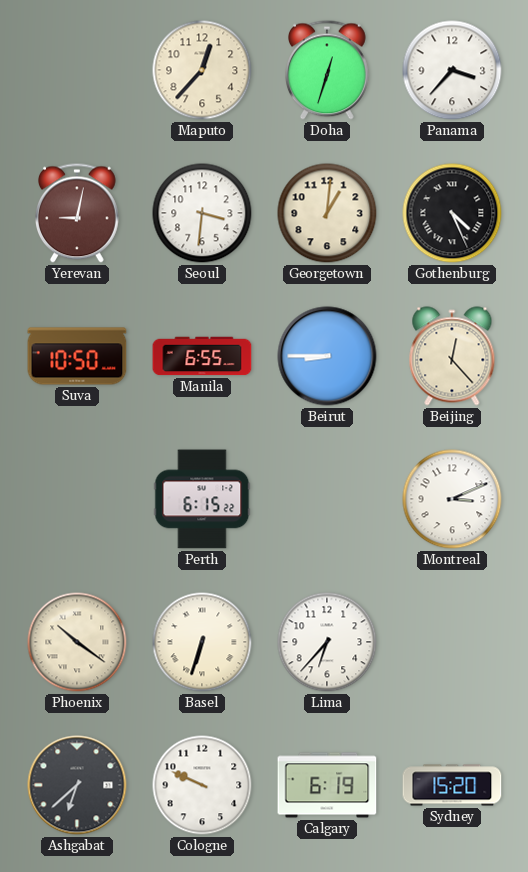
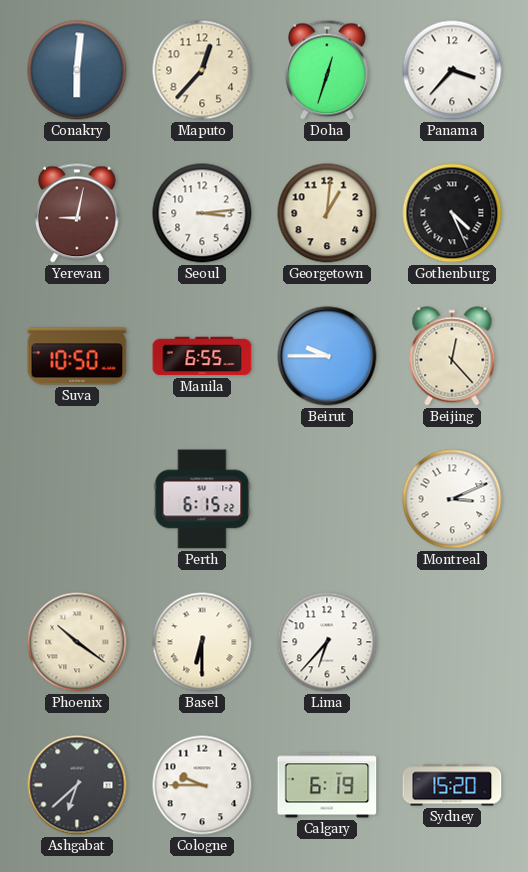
Conakry: none -> 6:01
Seoul: 3:31 -> 3:14
Beirut: 8:45 -> 9:45
Basel: 6:33 -> 6:30
Cologne: 9:49 -> 9:45
